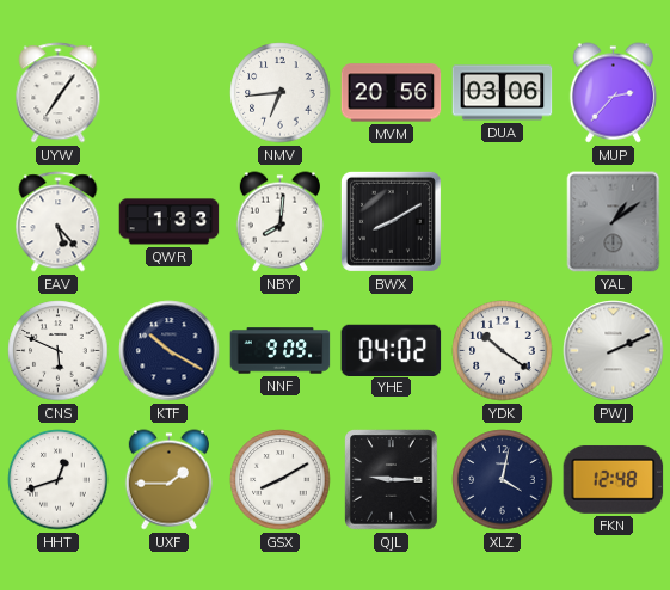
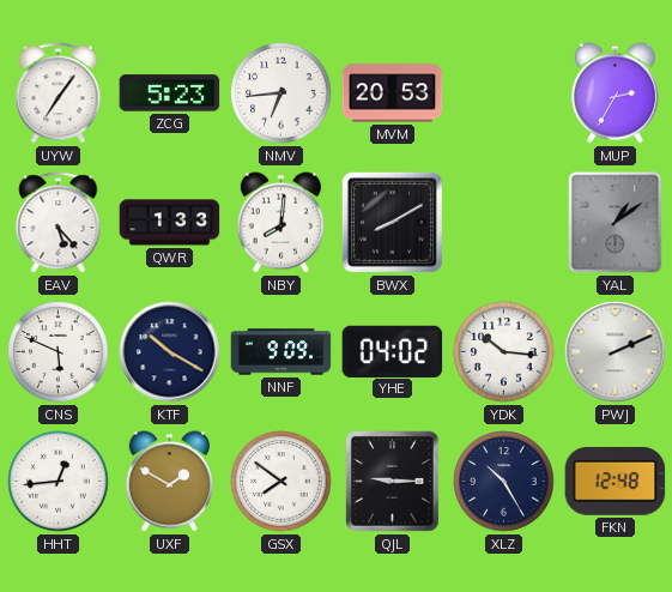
ZCG: none -> 5:23
MVM: 20:56 -> 20:53
DUA: 03:06 -> none
MUP: 2:37 -> 2:35
YDK: 10:21 -> 10:16
HHT: 12:42 -> 12:44
UXF: 1:45 -> 1:50
GSX: 8:10 -> 7:51
XLZ: 4:02 -> 10:25
